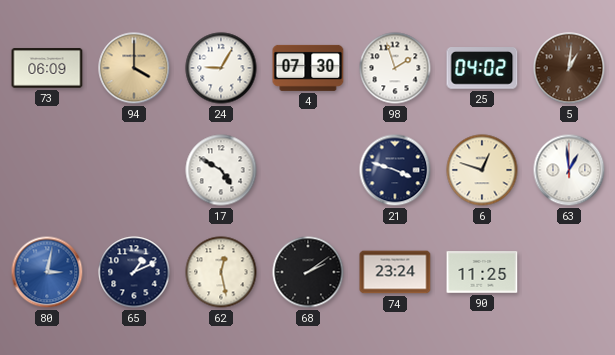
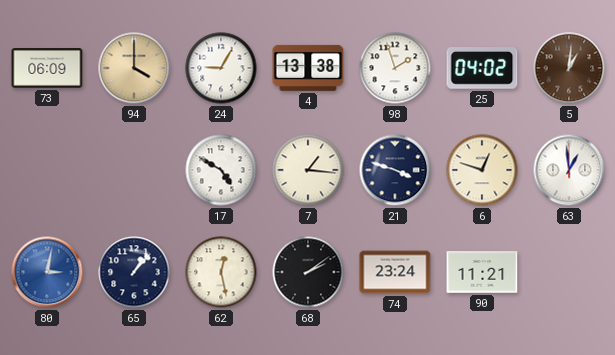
4: 07:30 -> 13:38
7: none -> 1:16
65: 1:11 -> 1:07
90: 11:25 -> 11:21
